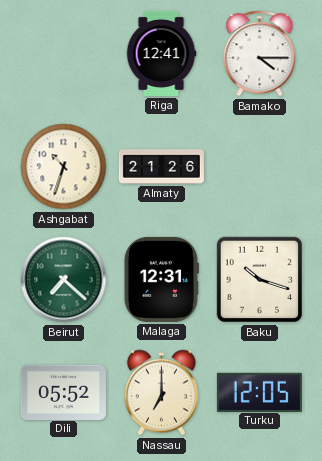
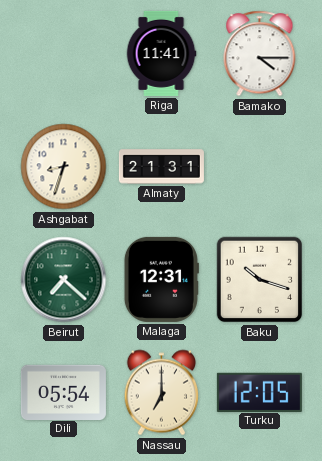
Riga: 12:41 -> 11:41
Ashgabat: 10:33 -> 8:33
Almaty: 21:26 -> 21:31
Dili: 05:52 -> 05:54
